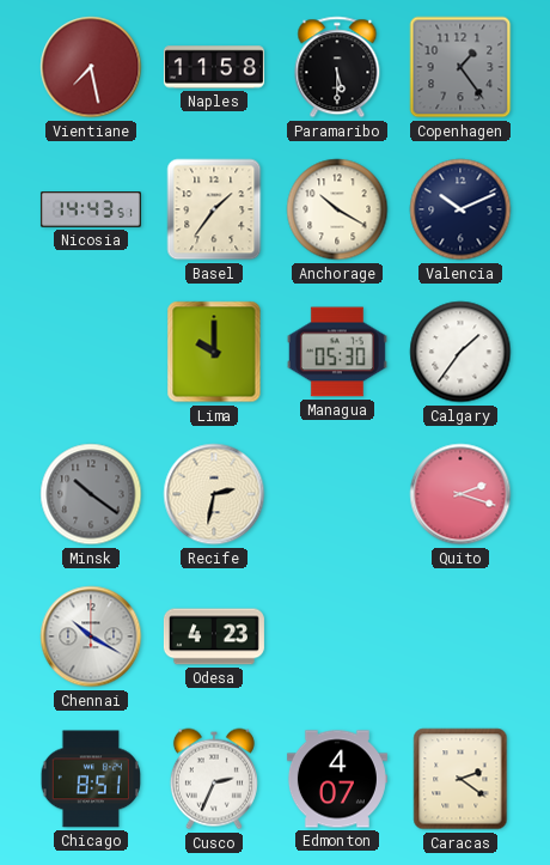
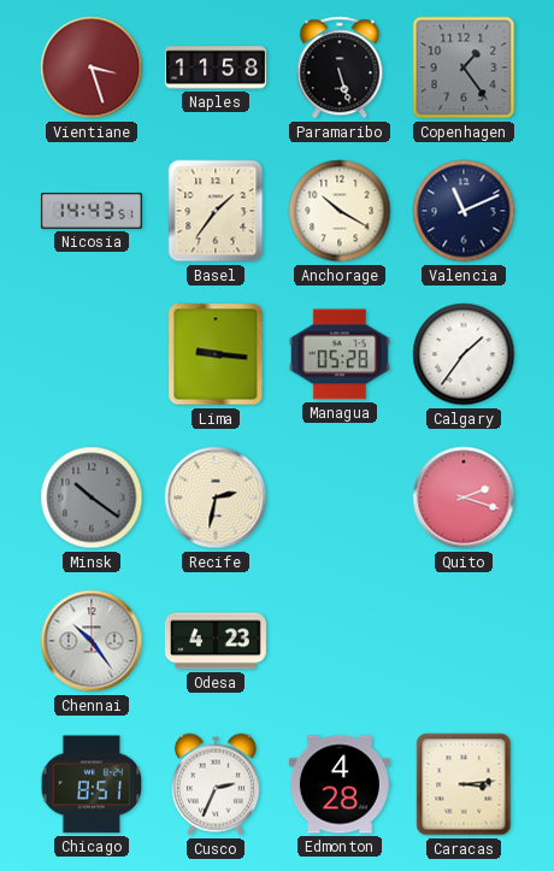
Vientiane: 7:28 -> 3:27
Paramaribo: 5:30 -> 5:27
Valencia: 10:11 -> 11:11
Lima: 10:00 -> 9:16
Managua: 05:30 -> 05:28
Chennai: 10:20 -> 10:24
Edmonton: 4:07 -> 4:28
Caracas: 2:21 -> 3:14
